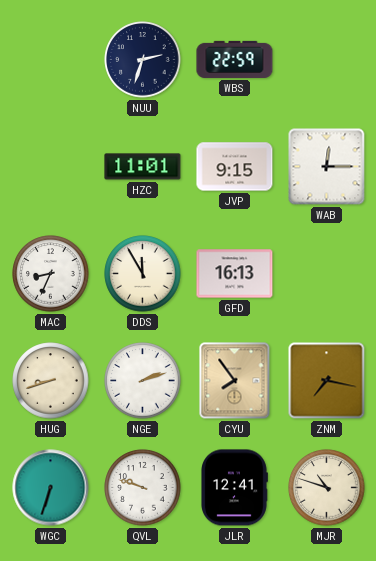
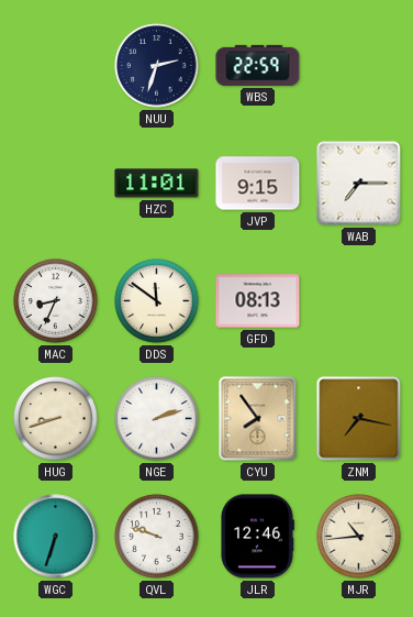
WAB: 12:15 -> 7:15
DDS: 11:55 -> 11:51
GFD: 16:13 -> 08:13
JLR: 12:41 -> 12:46
MJR: 10:48 -> 10:44
